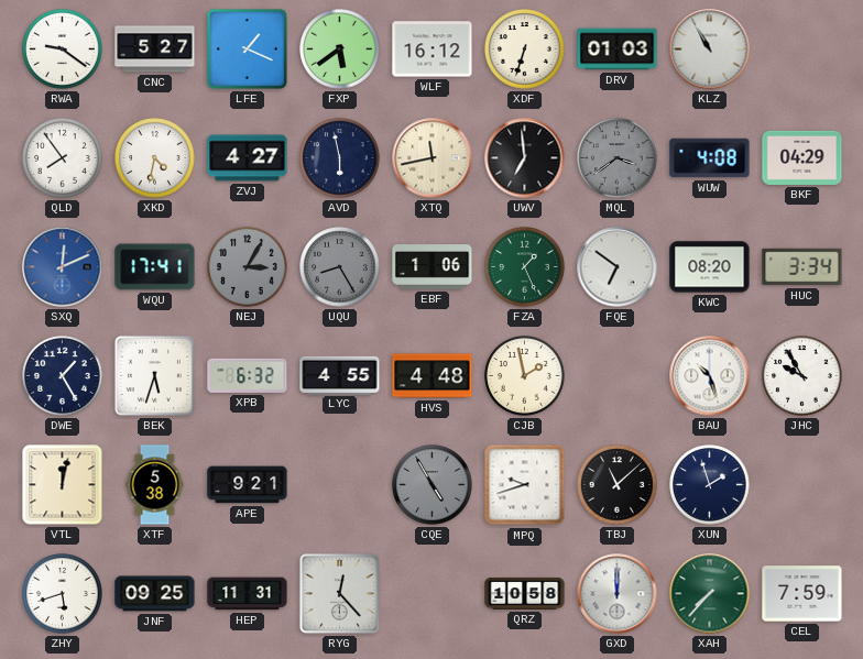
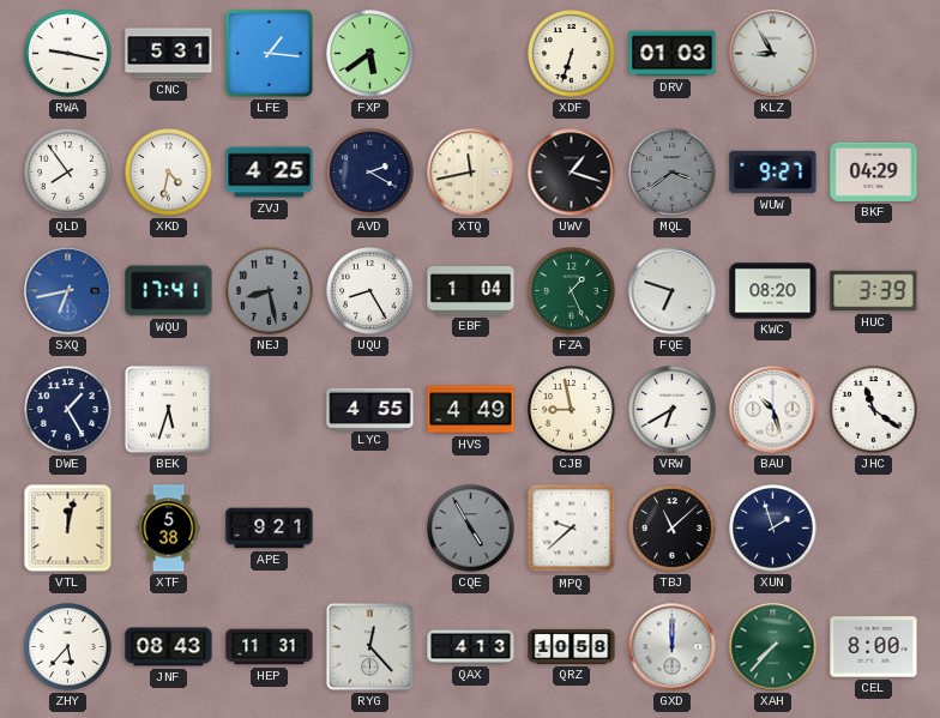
RWA: 9:21 -> 9:17
CNC: 5:27 -> 5:31
LFE: 1:19 -> 1:16
WLF: 16:12 -> none
KLZ: 10:55 -> 8:55
ZVJ: 4:27 -> 4:25
AVD: 5:58 -> 2:20
UWV: 6:59 -> 1:18
WUW: 4:08 -> 9:27
SXQ: 12:11 -> 6:43
NEJ: 3:05 -> 8:28
UQU dial: grey -> white
EBF: 1:06 -> 1:04
FQE: 6:51 -> 6:48
HUC: 3:34 -> 3:39
XPB: 6:32 -> none
HVS: 4:48 -> 4:49
CJB: 1:58 -> 8:58
VRW: none -> 6:40
JHC: 9:55 -> 11:21
MPQ: 9:42 -> 9:38
ZHY: 5:42 -> 5:37
JNF: 09:25 -> 08:43
QAX: none -> 4:13
CEL: 7:59 -> 8:00
